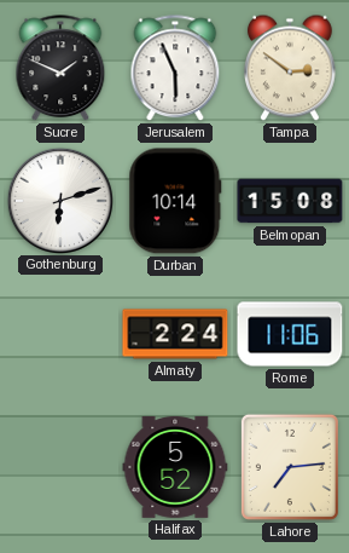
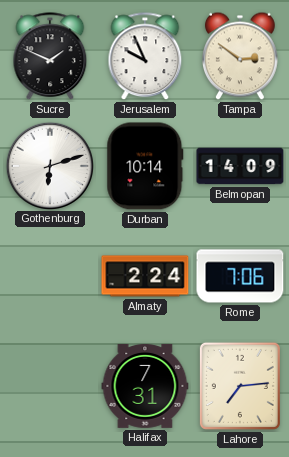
Jerusalem: 5:56 -> 9:56
Belmopan: 15:08 -> 14:09
Rome: 11:06 -> 7:06
Halifax: 5:52 -> 7:31
